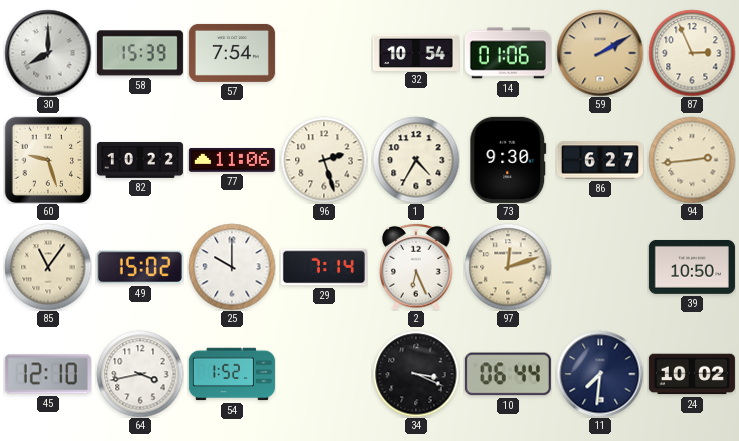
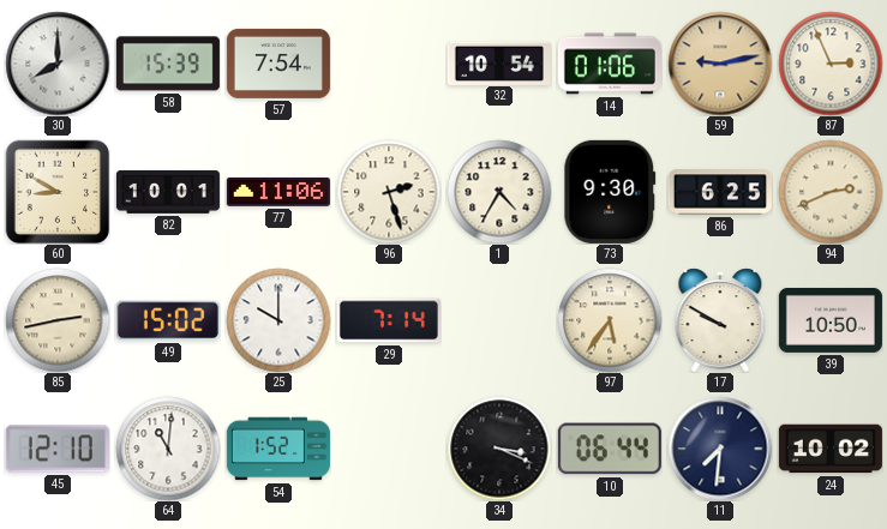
59: 2:10 -> 9:13
60: 9:27 -> 8:50
82: 10:22 -> 10:01
86: 6:27 -> 6:25
94: 2:44 -> 2:41
85: 11:06 -> 2:43
2: 6:26 -> none
97: 12:12 -> 5:36
17: none -> 9:50
64: 3:43 -> 11:01
